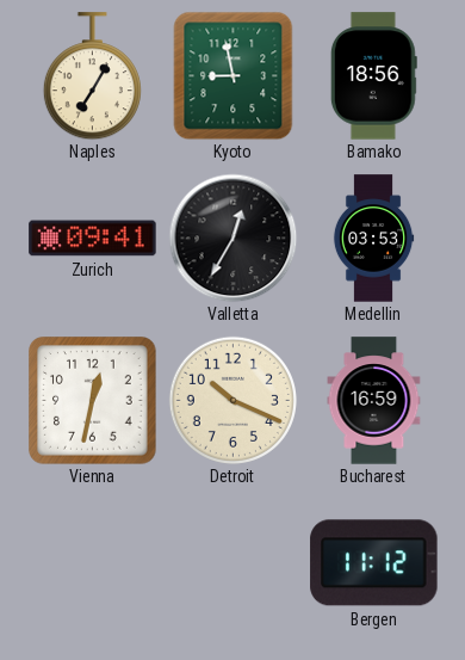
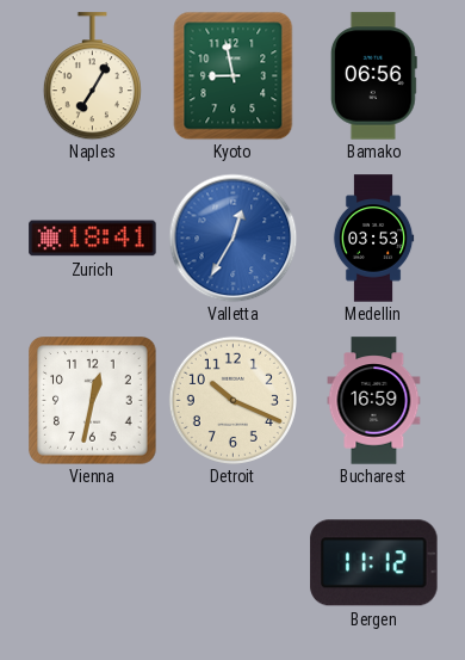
Bamako: 18:56 -> 06:56
Zurich: 09:41 -> 18:41
Valletta dial: black -> blue
